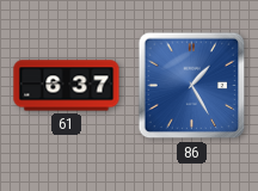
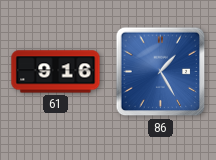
61: 6:37 -> 9:16
